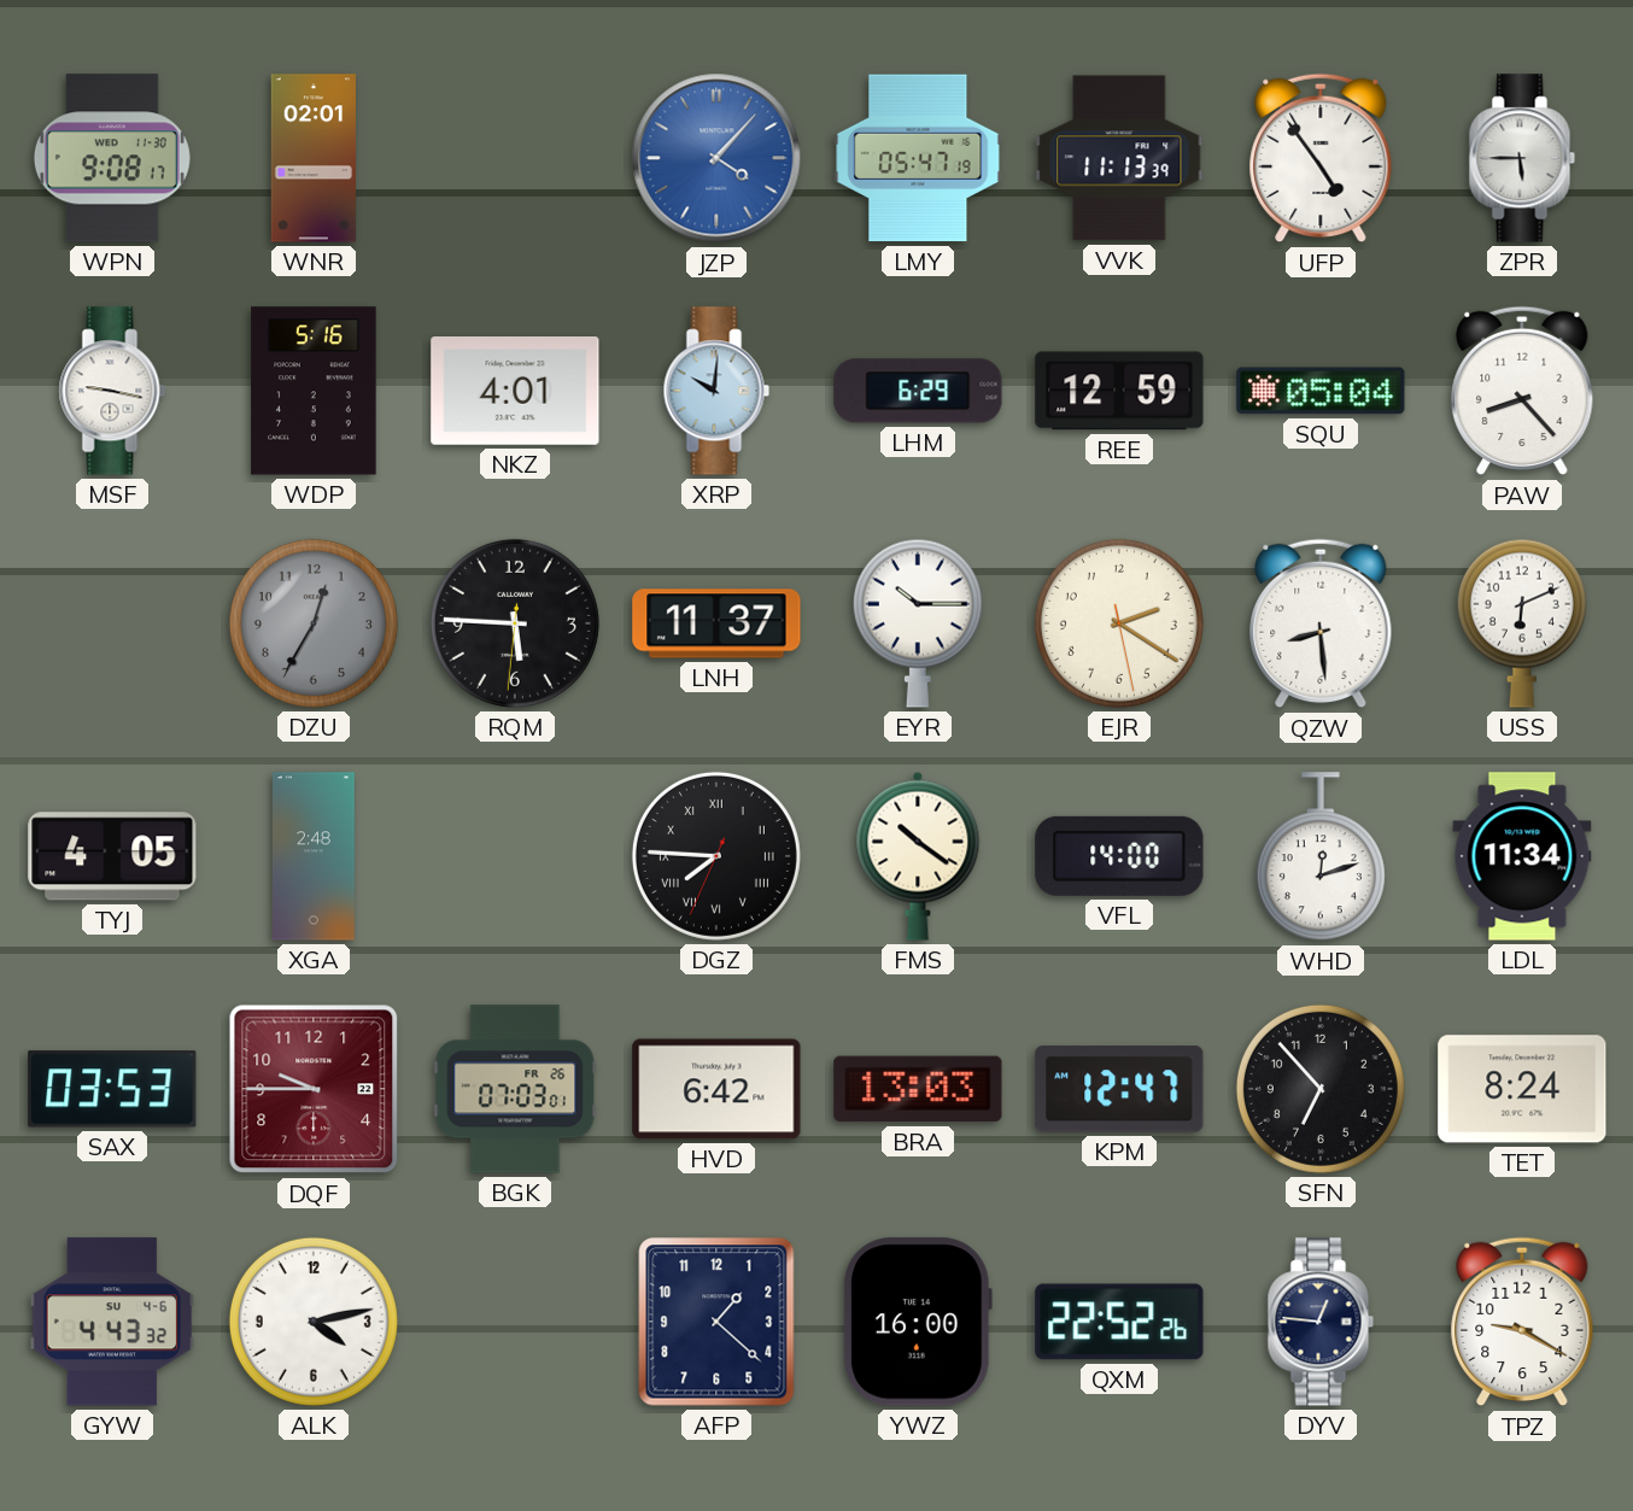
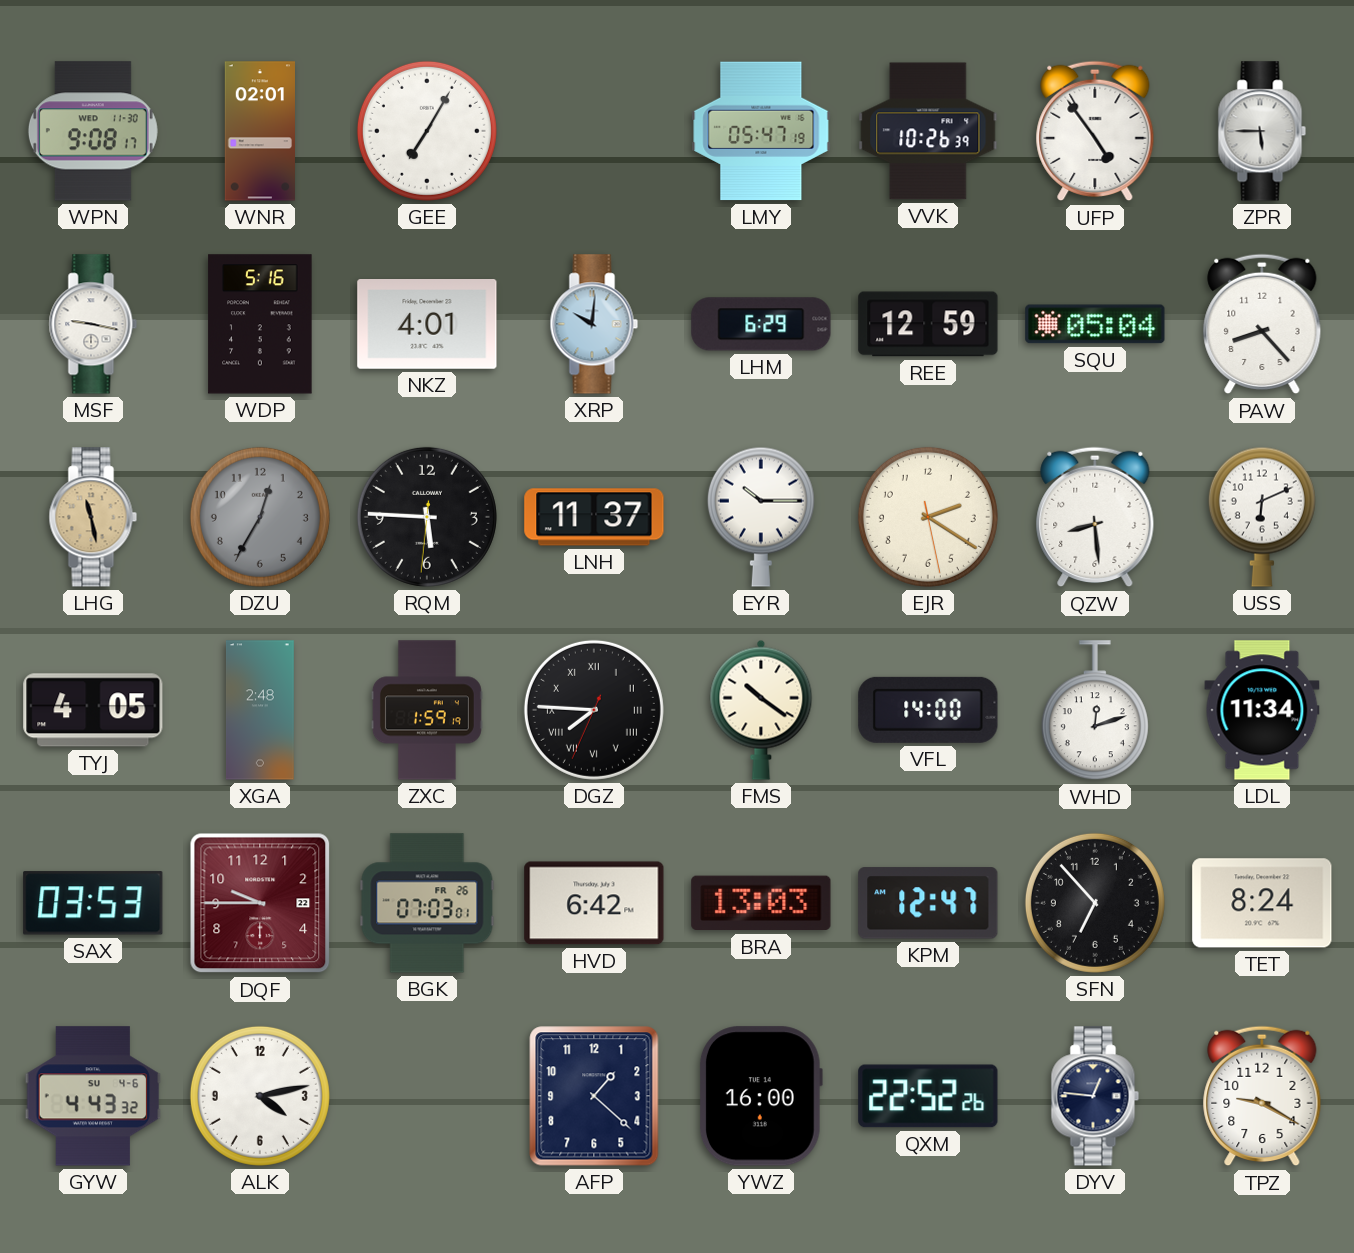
GEE: none -> 7:05
JZP: 4:07 -> none
VVK: 11:13 -> 10:26
LHG: none -> 11:28
ZXC: none -> 1:59
